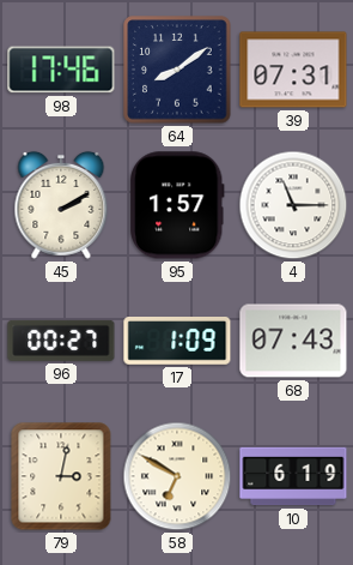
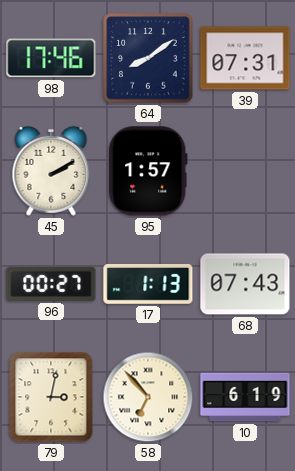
4: 11:15 -> none
17: 1:09 -> 1:13
58: 6:50 -> 6:53
